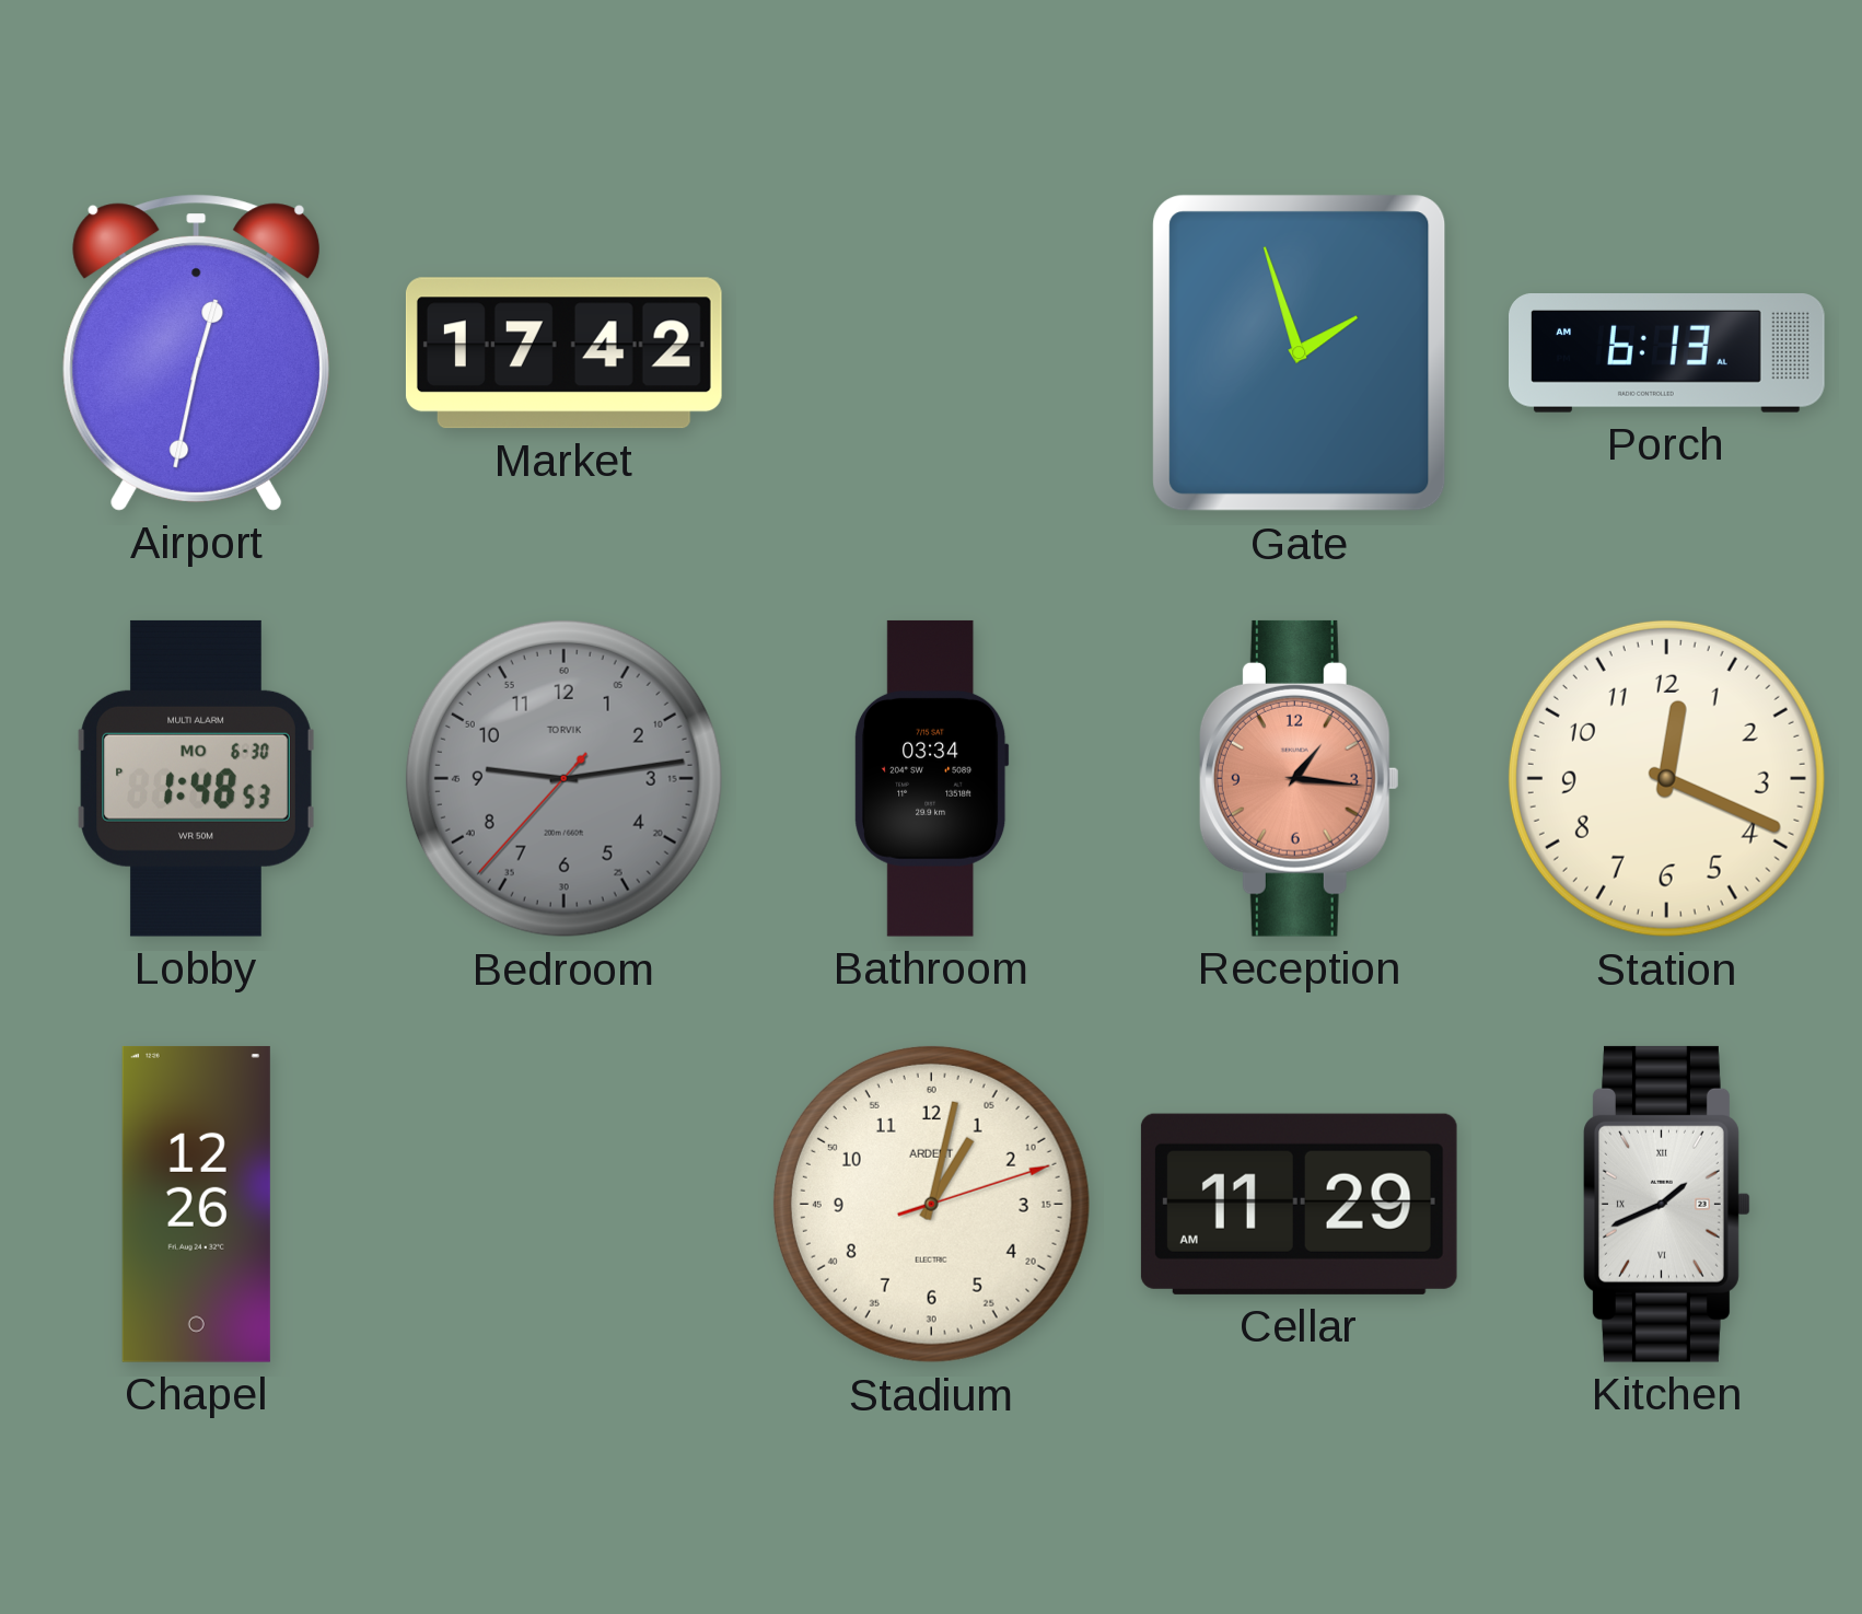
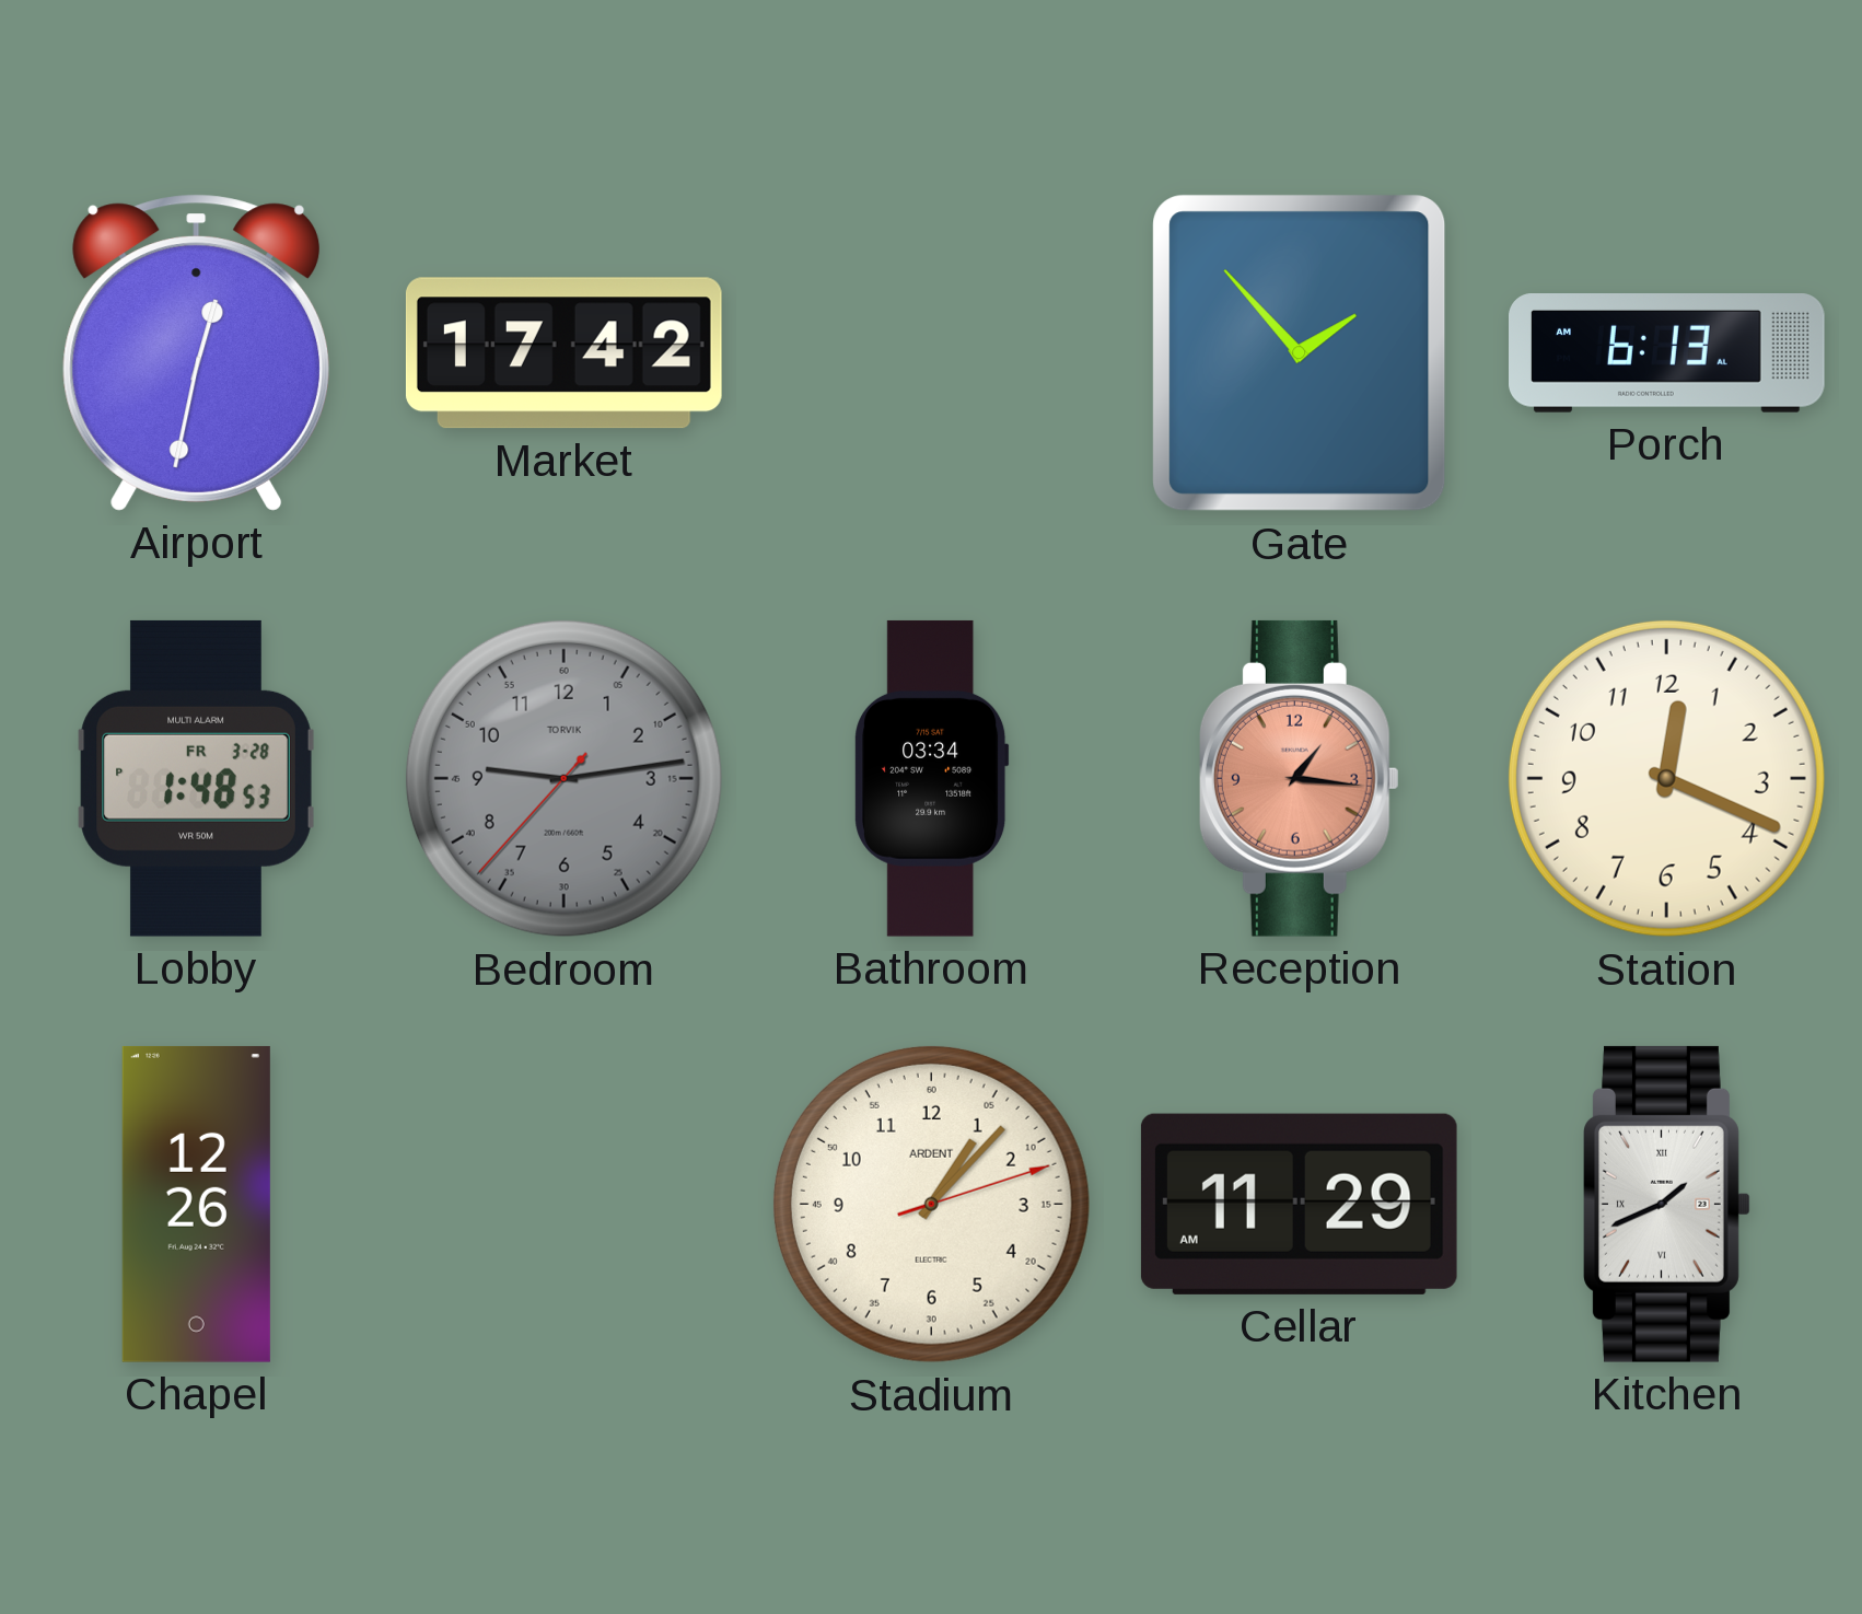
Gate: 1:57 -> 1:53
Lobby date: MO 6-30 -> FR 3-28
Stadium: 1:02 -> 1:07
